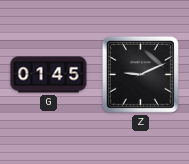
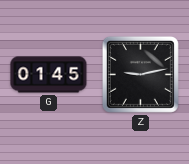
Z: 9:11 -> 9:13
